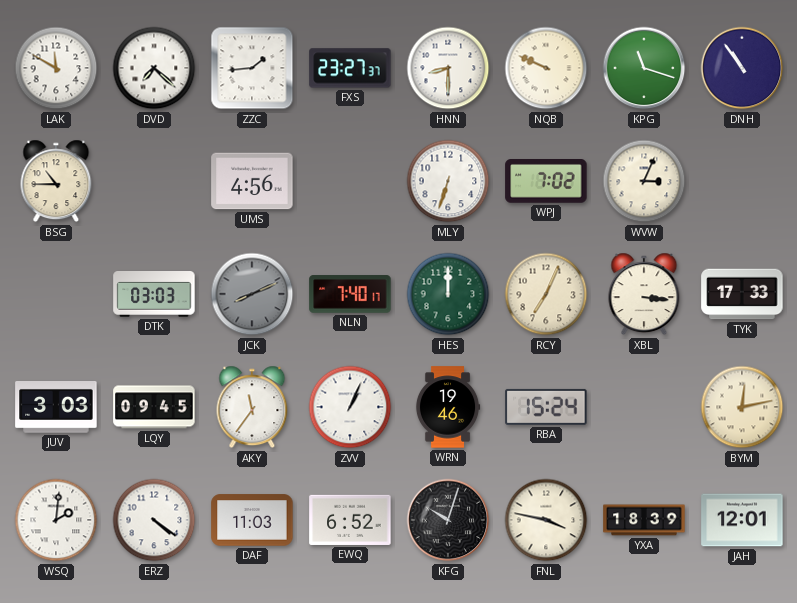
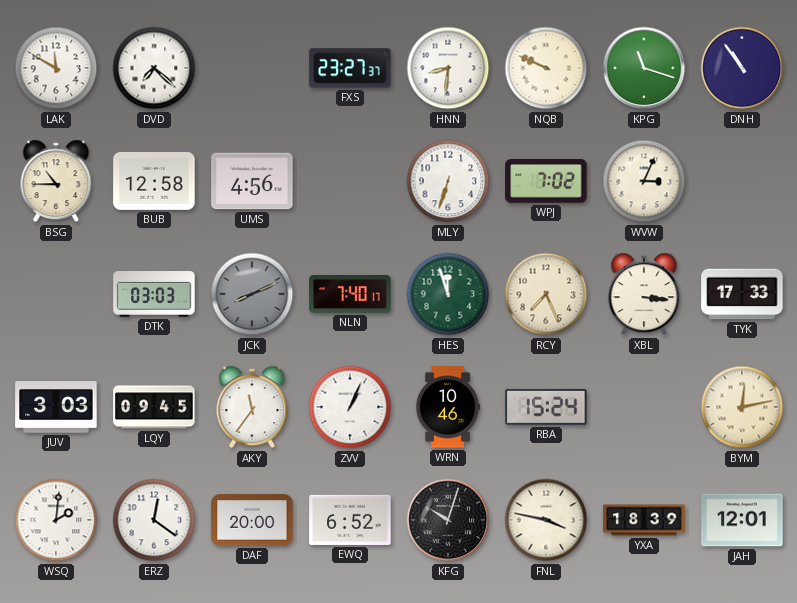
ZZC: 1:44 -> none
HNN: 8:30 -> 8:31
BUB: none -> 12:58
HES: 12:00 -> 11:57
RCY: 7:04 -> 7:26
WRN: 19:46 -> 10:46
ERZ: 4:21 -> 12:21
DAF: 11:03 -> 20:00
